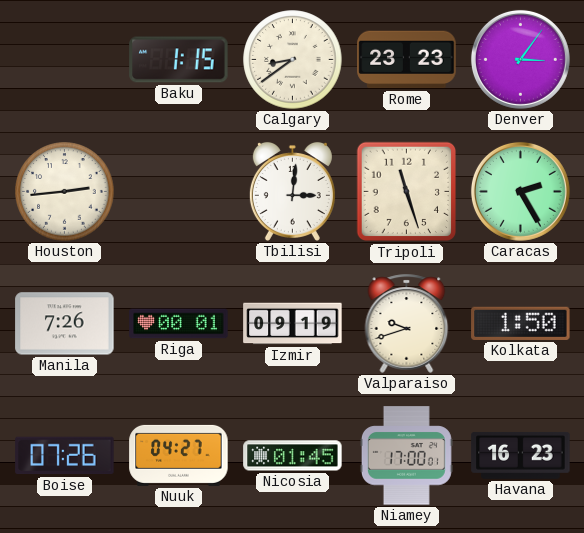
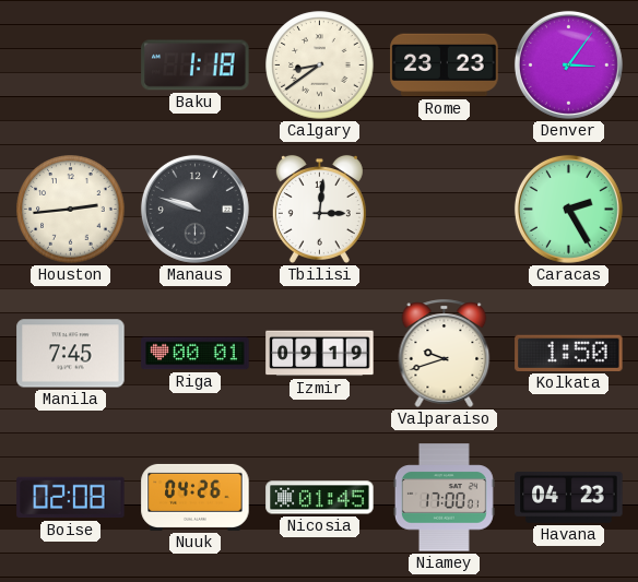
Baku: 1:15 -> 1:18
Manaus: none -> 9:48
Tripoli: 11:27 -> none
Manila: 7:26 -> 7:45
Boise: 07:26 -> 02:08
Nuuk: 04:27 -> 04:26
Havana: 16:23 -> 04:23
